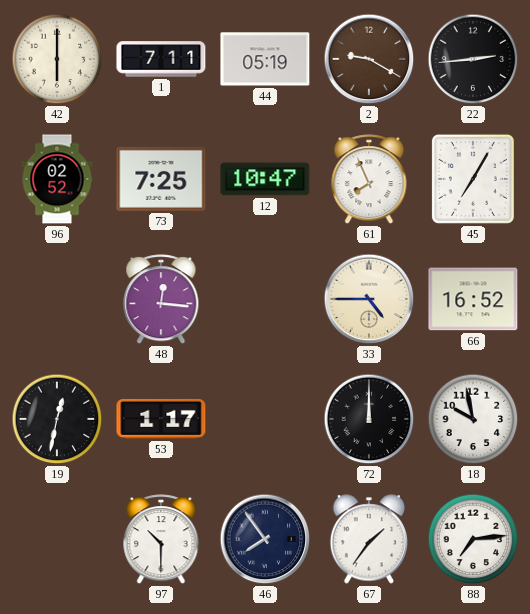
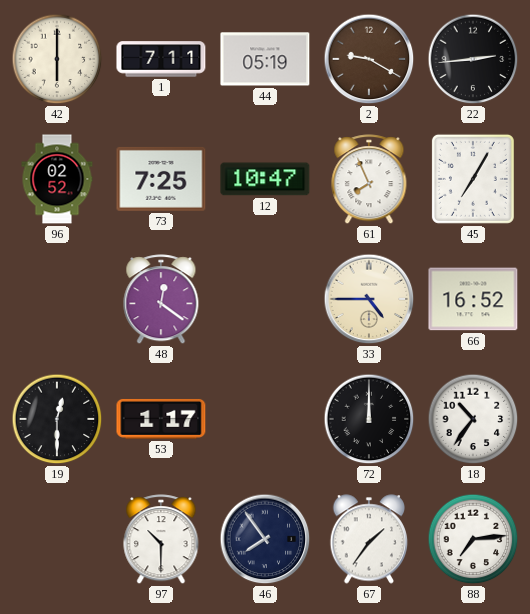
48: 12:16 -> 12:21
19: 12:32 -> 12:30
18: 9:58 -> 10:36
